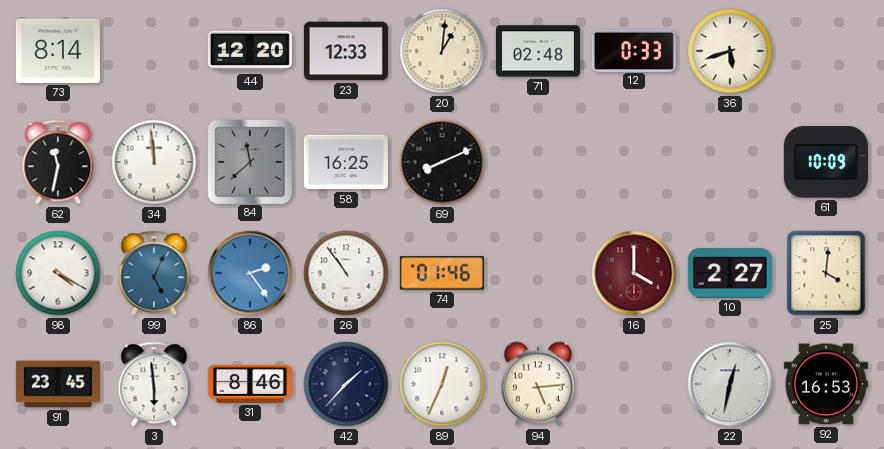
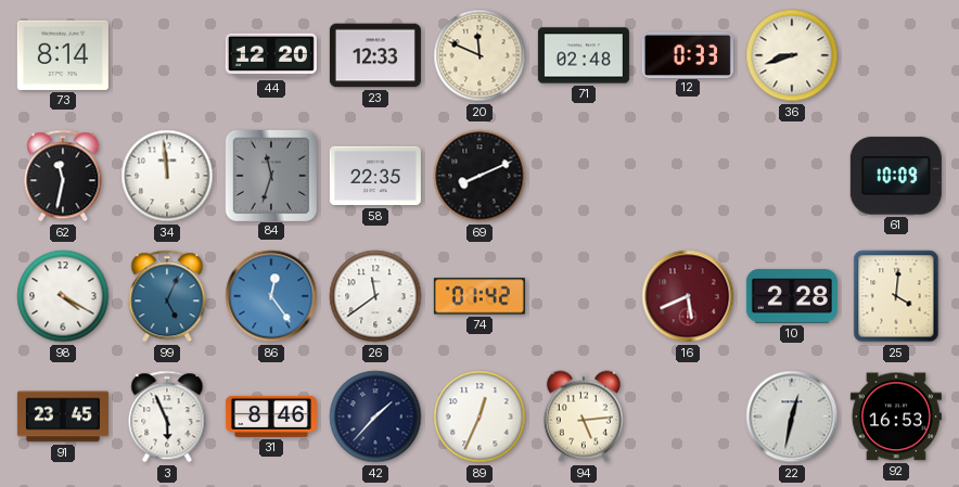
20: 1:01 -> 11:49
36: 5:42 -> 8:42
84: 11:38 -> 11:33
58: 16:25 -> 22:35
86: 2:24 -> 12:24
26: 10:54 -> 11:39
74: 01:46 -> 01:42
16: 4:00 -> 5:41
10: 2:27 -> 2:28
3: 5:59 -> 5:56
